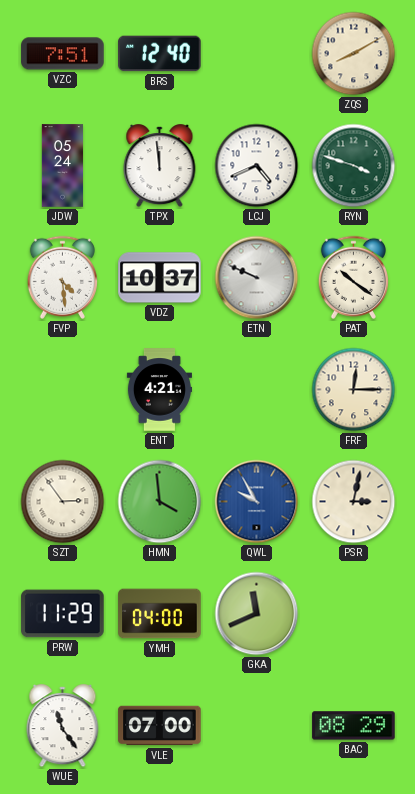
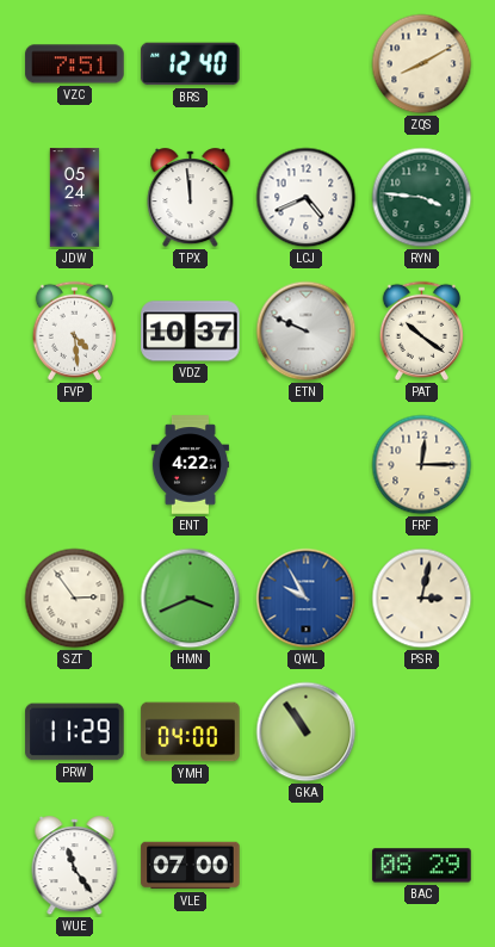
RYN: 3:48 -> 3:46
ENT: 4:21 -> 4:22
HMN: 3:59 -> 3:41
GKA: 11:41 -> 10:54
